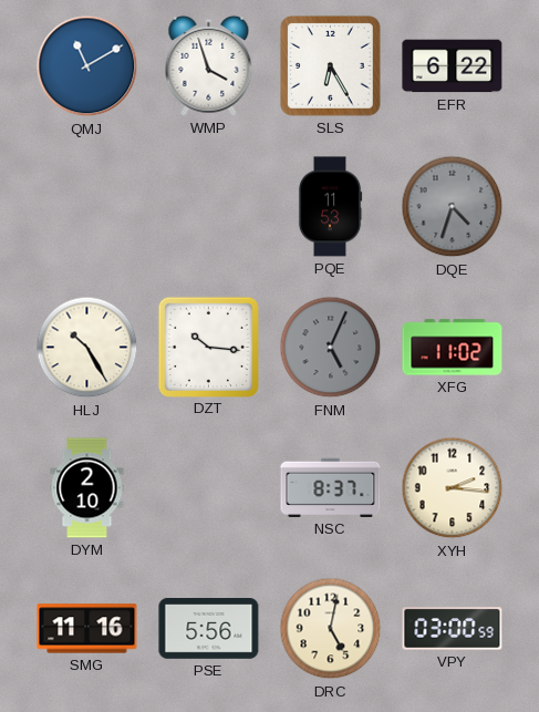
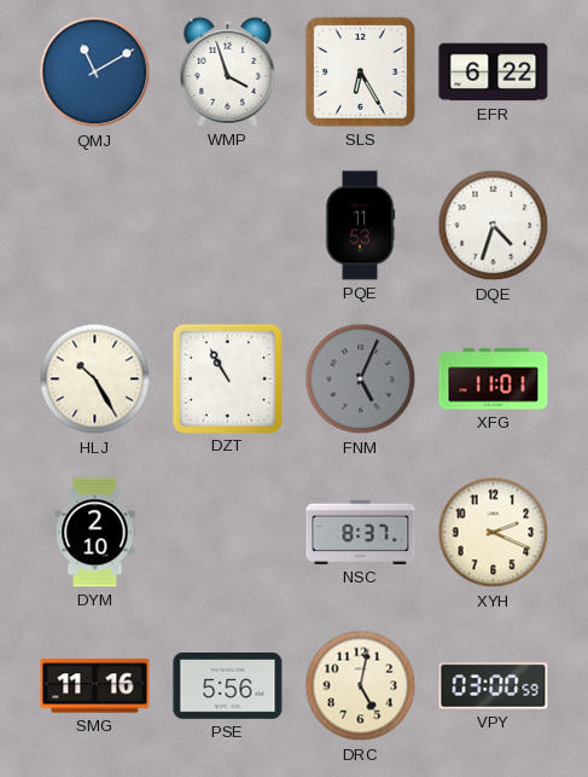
DQE dial: grey -> white
DZT: 10:16 -> 10:55
XFG: 11:02 -> 11:01
XYH: 2:16 -> 2:19
